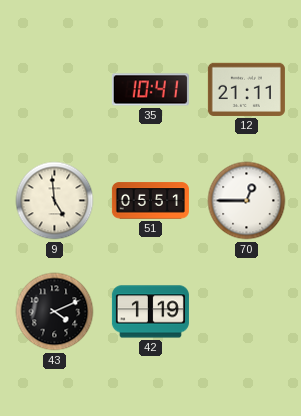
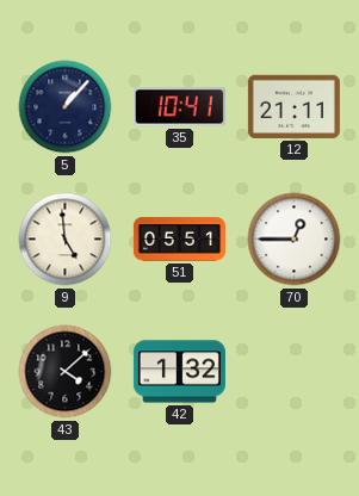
5: none -> 1:07
43: 4:11 -> 4:08
42: 1:19 -> 1:32
